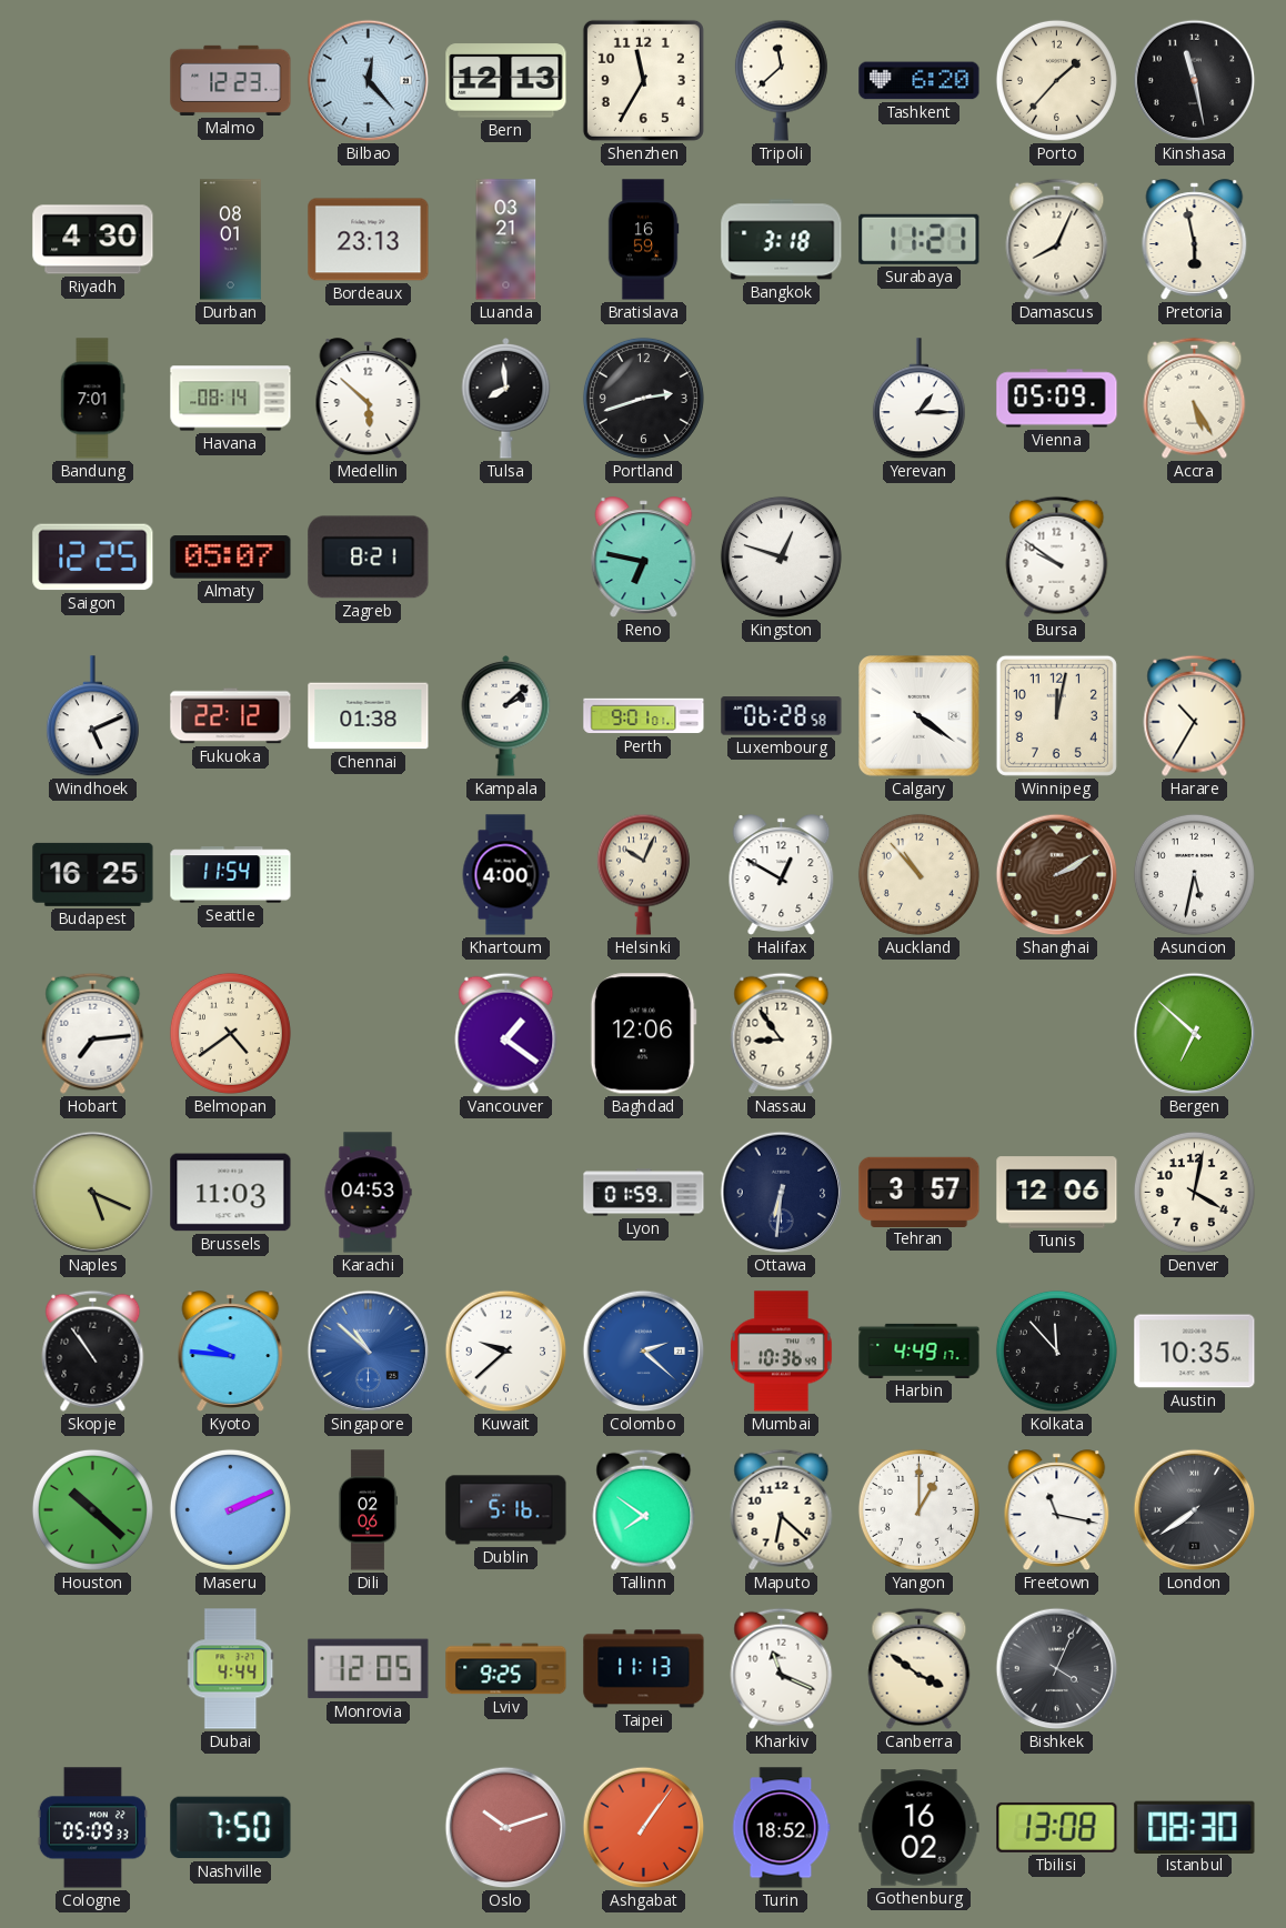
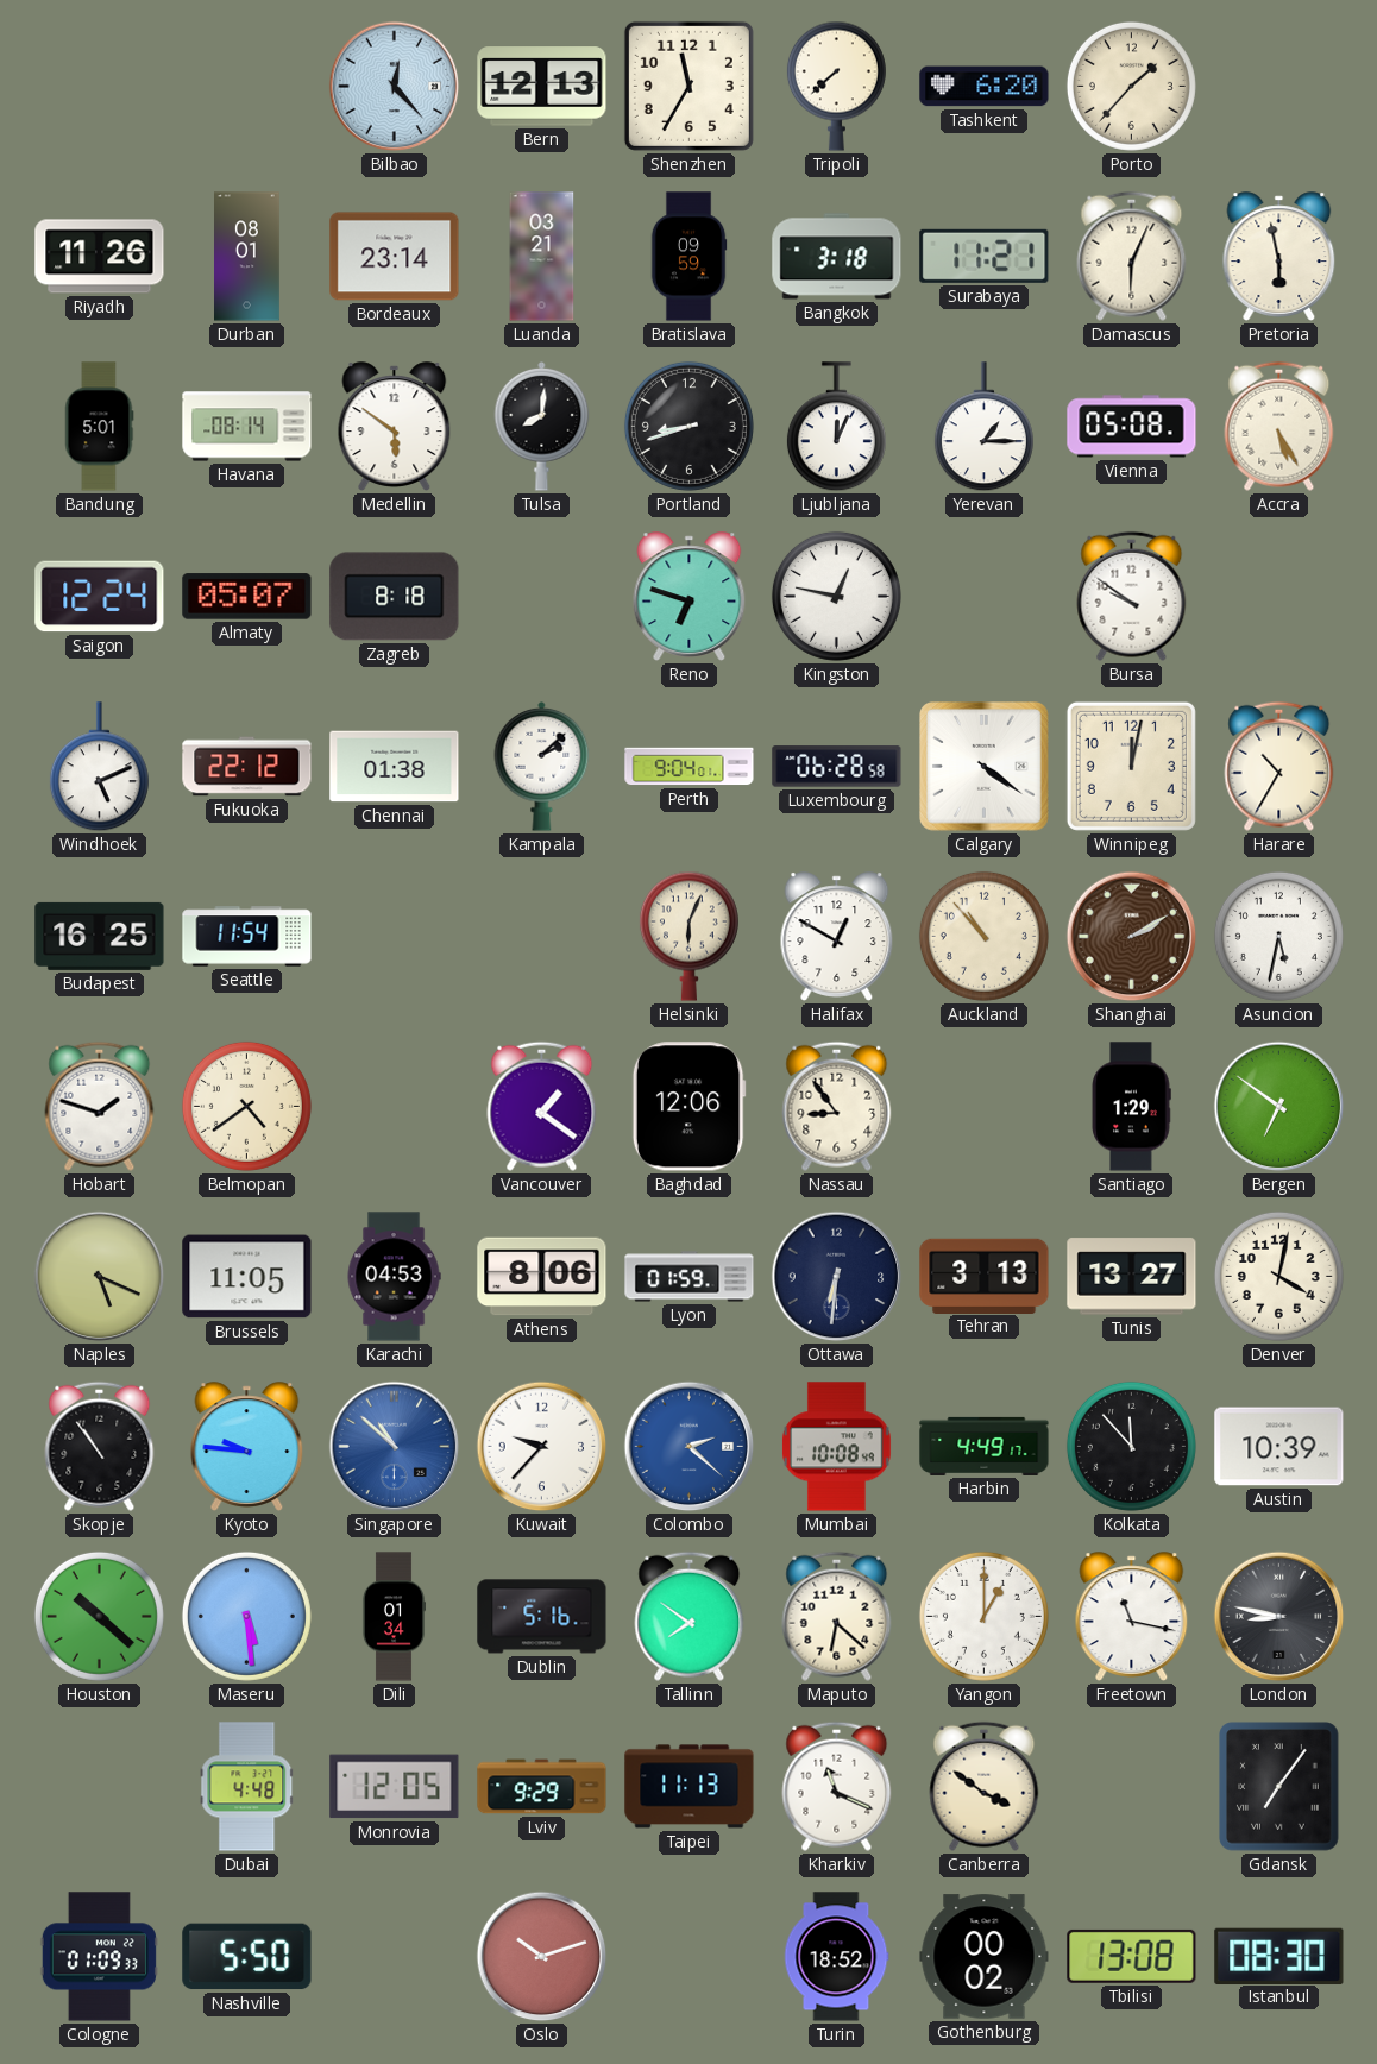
Malmo: 12:23 -> none
Tripoli: 11:38 -> 7:38
Kinshasa: 11:28 -> none
Riyadh: 4:30 -> 11:26
Bordeaux: 23:13 -> 23:14
Bratislava: 16:59 -> 09:59
Damascus: 8:04 -> 6:04
Bandung: 7:01 -> 5:01
Medellin: 5:52 -> 5:51
Tulsa: 7:59 -> 8:01
Portland: 2:42 -> 8:42
Ljubljana: none -> 12:04
Vienna: 05:09 -> 05:08
Saigon: 12:25 -> 12:24
Zagreb: 8:21 -> 8:18
Reno: 6:47 -> 6:48
Kingston: 12:48 -> 12:47
Perth: 9:01 -> 9:04
Khartoum: 4:00 -> none
Helsinki: 10:04 -> 6:04
Hobart: 7:14 -> 1:48
Santiago: none -> 1:29
Bergen: 6:52 -> 6:51
Brussels: 11:03 -> 11:05
Athens: none -> 8:06
Tehran: 3:57 -> 3:13
Tunis: 12:06 -> 13:27
Kuwait: 9:38 -> 9:37
Mumbai: 10:36 -> 10:08
Austin: 10:35 -> 10:39
Maseru: 2:11 -> 5:29
Dili: 02:06 -> 01:34
London: 7:39 -> 8:47
Dubai: 4:44 -> 4:48
Lviv: 9:25 -> 9:29
Bishkek: 4:04 -> none
Gdansk: none -> 7:06
Cologne: 05:09 -> 01:09
Nashville: 7:50 -> 5:50
Ashgabat: 1:06 -> none
Gothenburg: 16:02 -> 00:02
